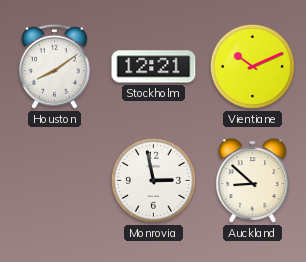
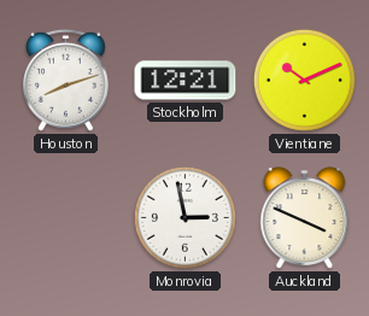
Houston: 8:09 -> 8:12
Auckland: 8:52 -> 3:49
